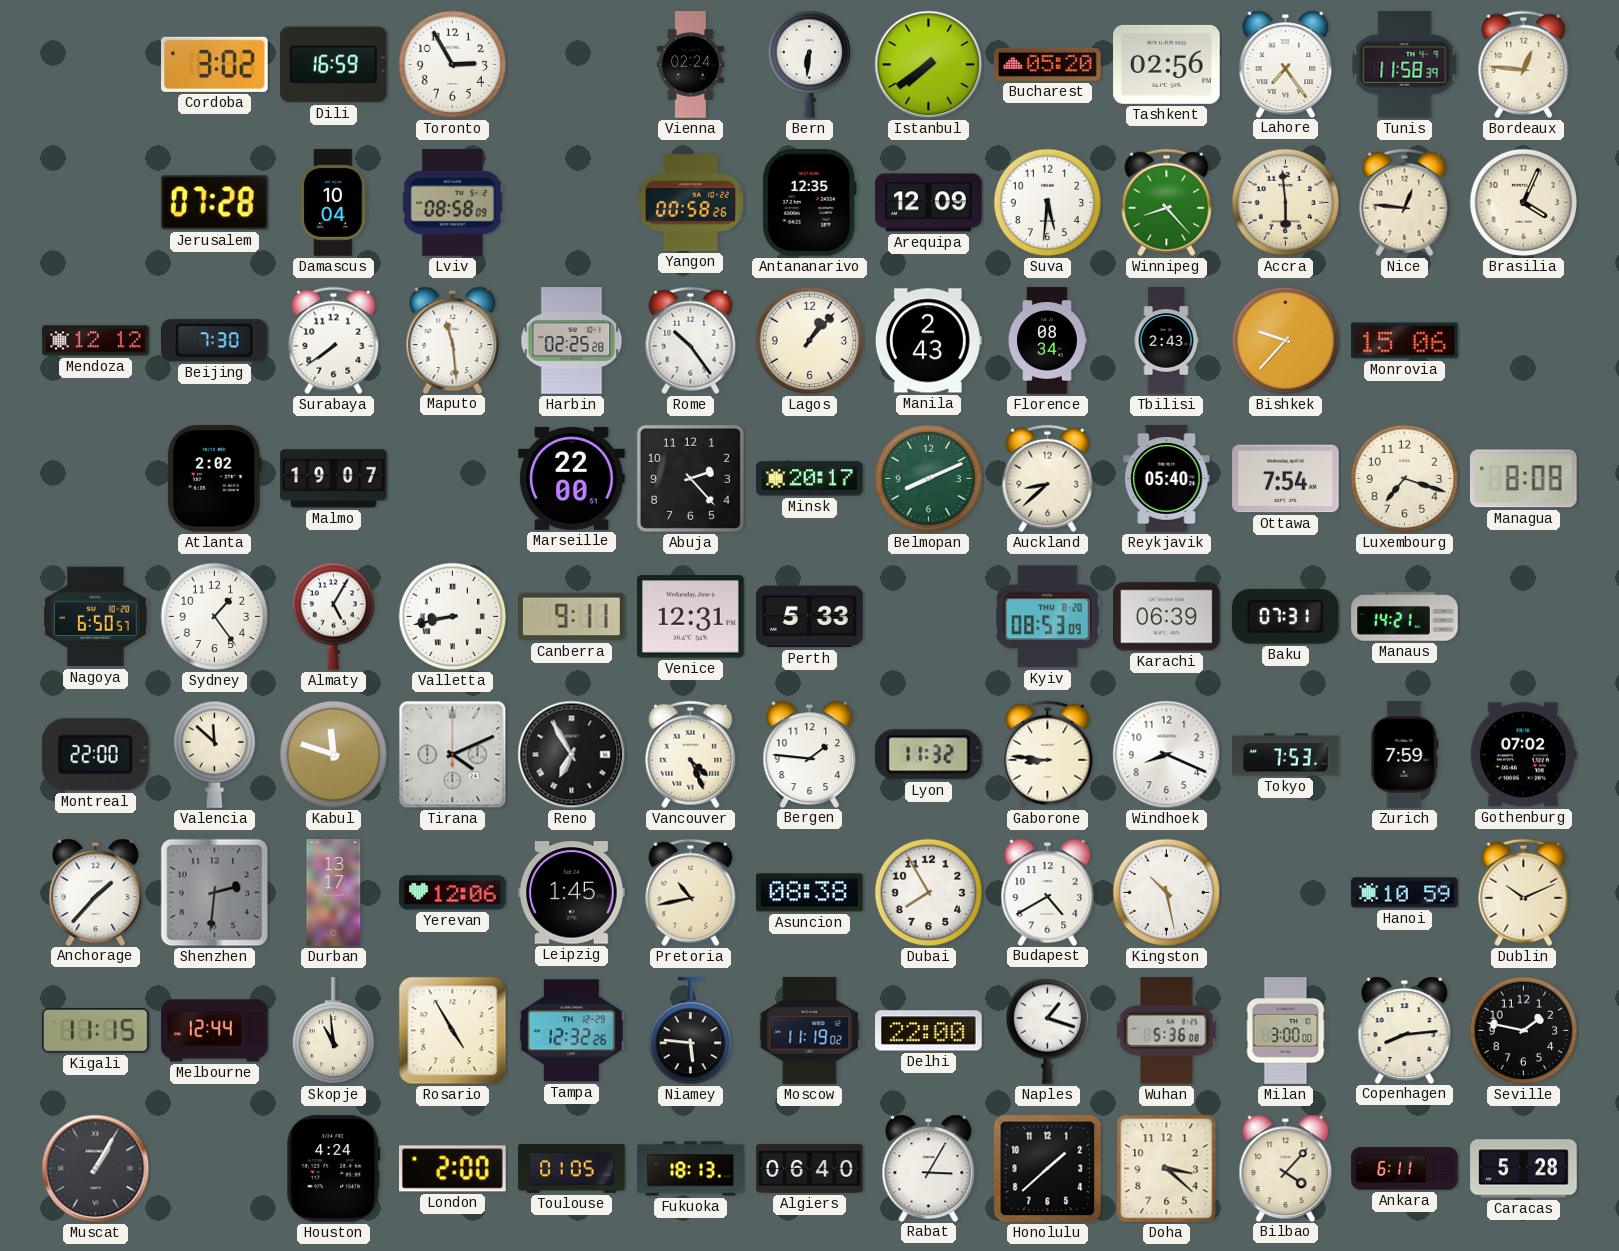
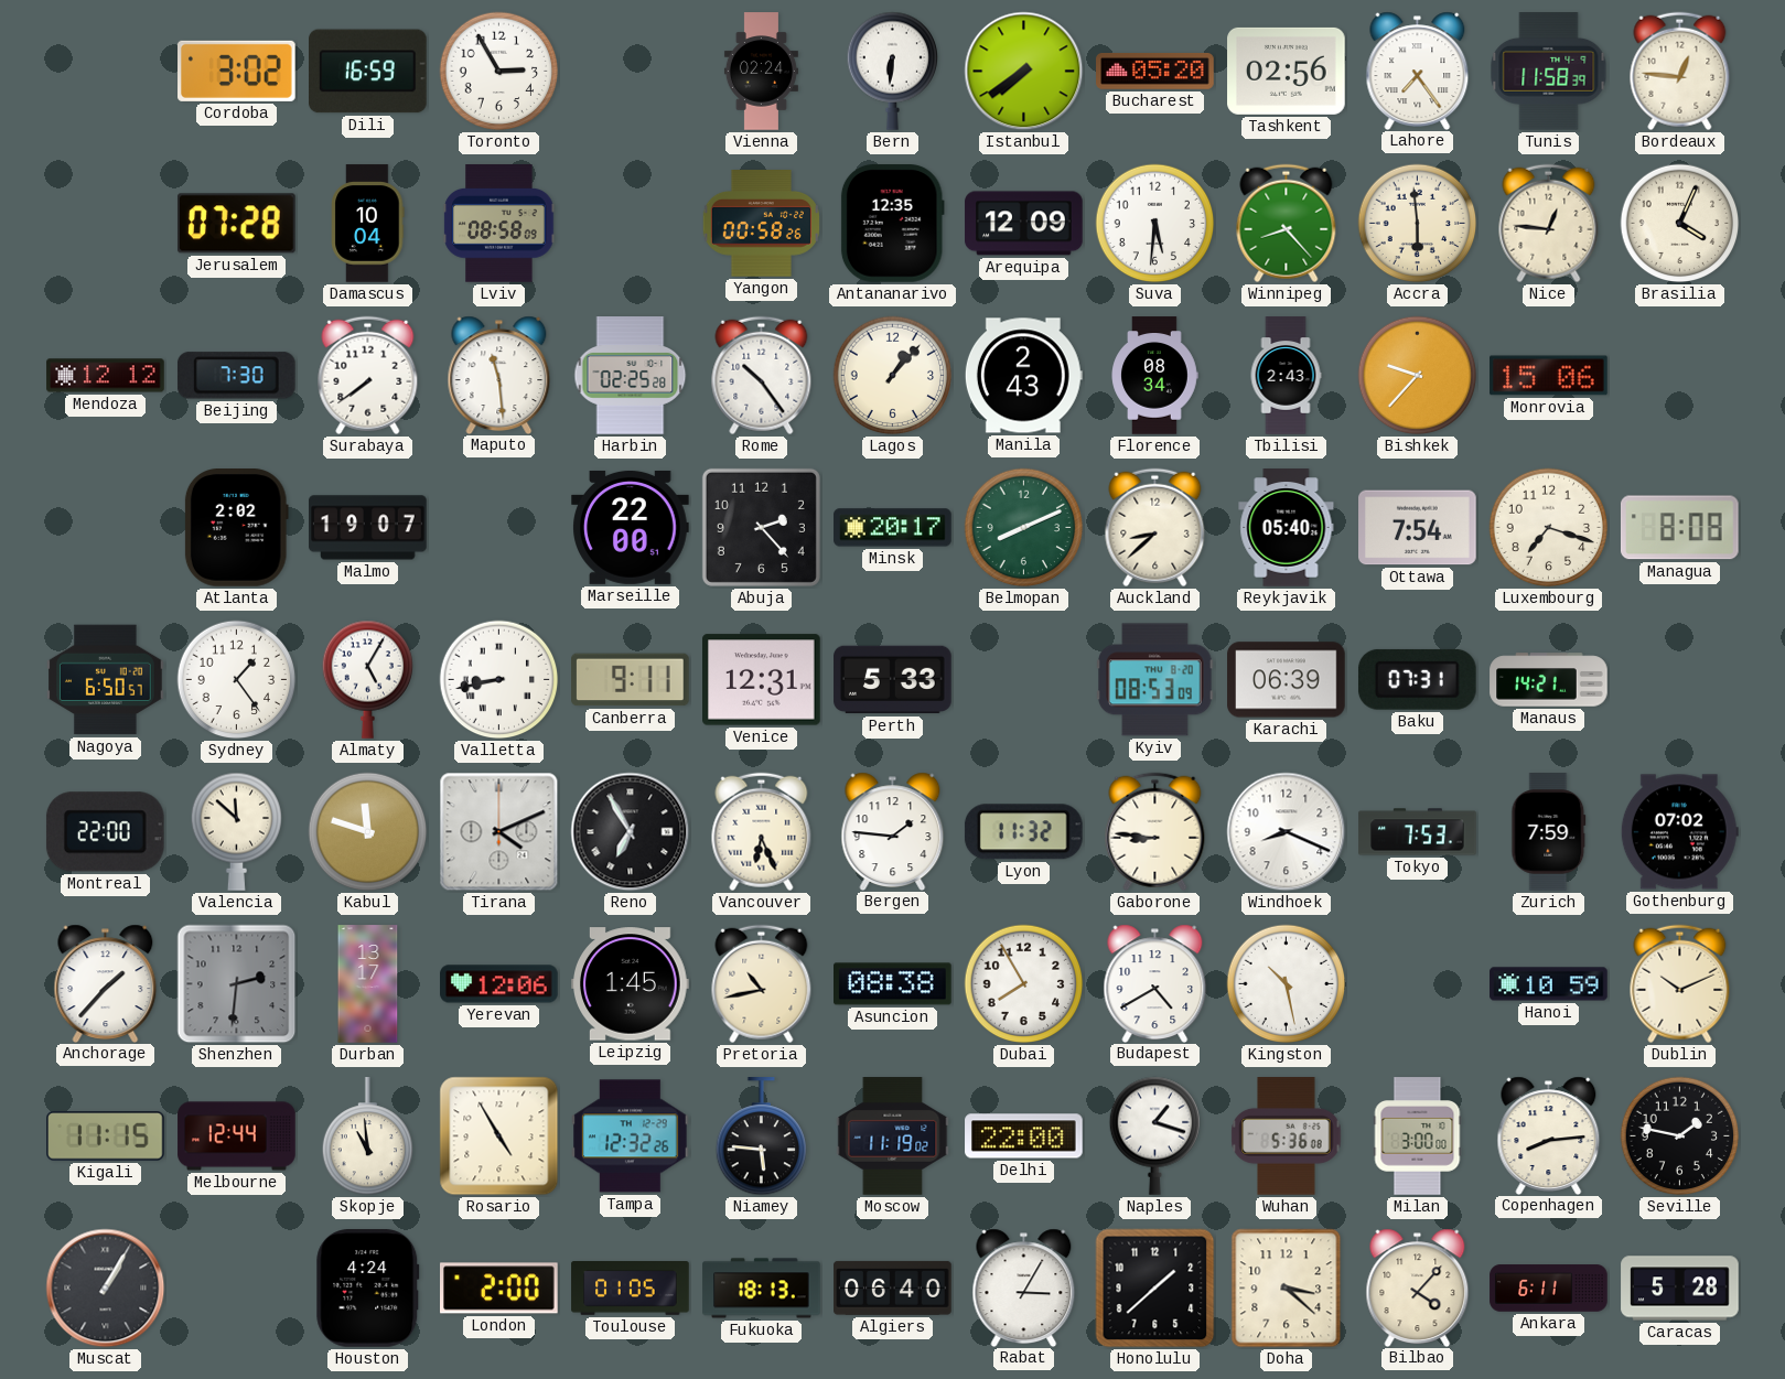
Vancouver: 4:26 -> 6:26
